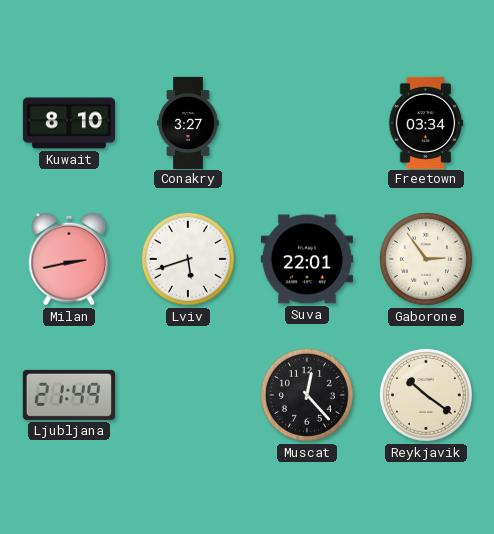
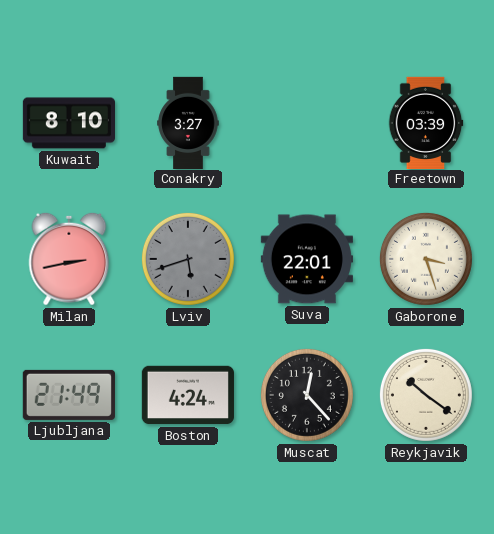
Freetown: 03:34 -> 03:39
Lviv dial: white -> grey
Gaborone: 2:54 -> 3:27
Boston: none -> 4:24
